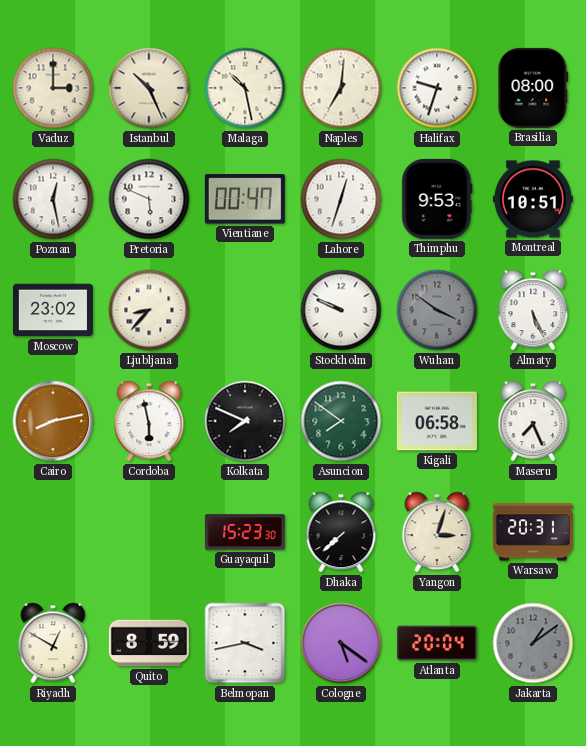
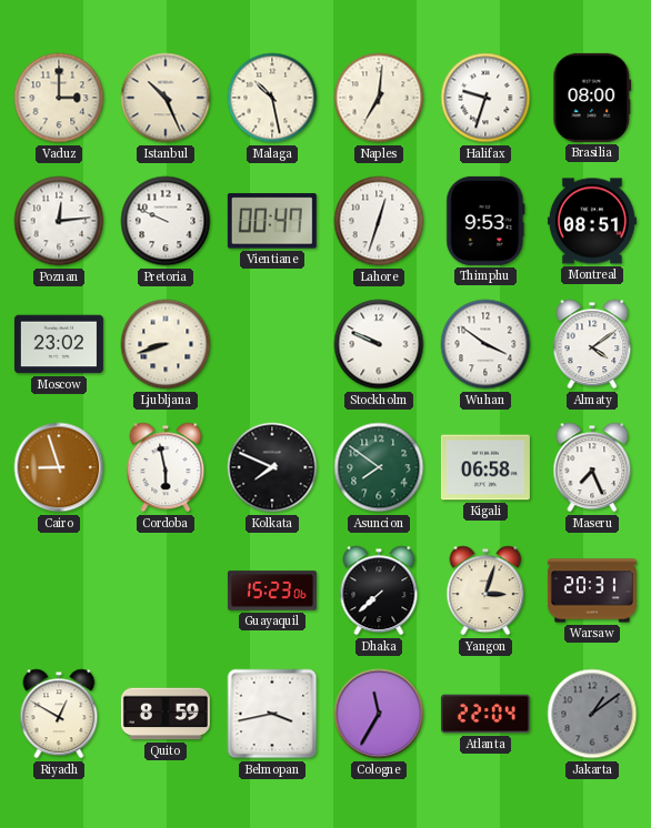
Poznan: 12:28 -> 12:14
Pretoria: 5:49 -> 9:49
Montreal: 10:51 -> 08:51
Ljubljana: 8:37 -> 8:42
Wuhan dial: grey -> white
Almaty: 5:26 -> 4:09
Cairo: 8:13 -> 8:57
Guayaquil: 15:23:30 -> 15:23:06
Cologne: 5:21 -> 11:35
Atlanta: 20:04 -> 22:04
